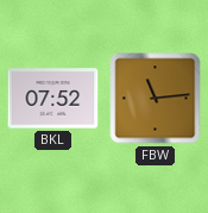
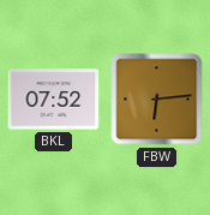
FBW: 11:14 -> 6:14
